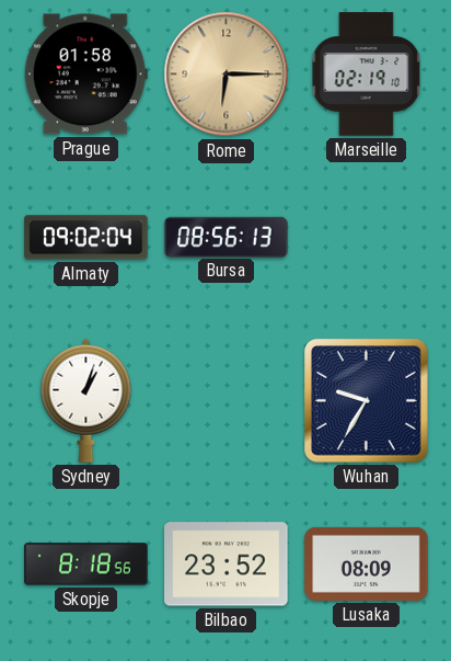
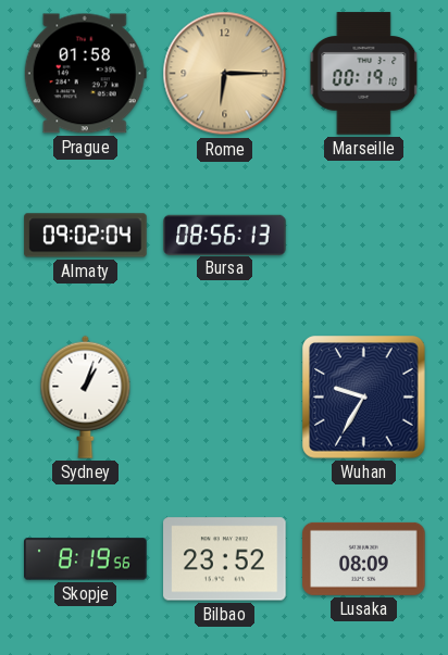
Marseille: 02:19 -> 00:19
Skopje: 8:18 -> 8:19
